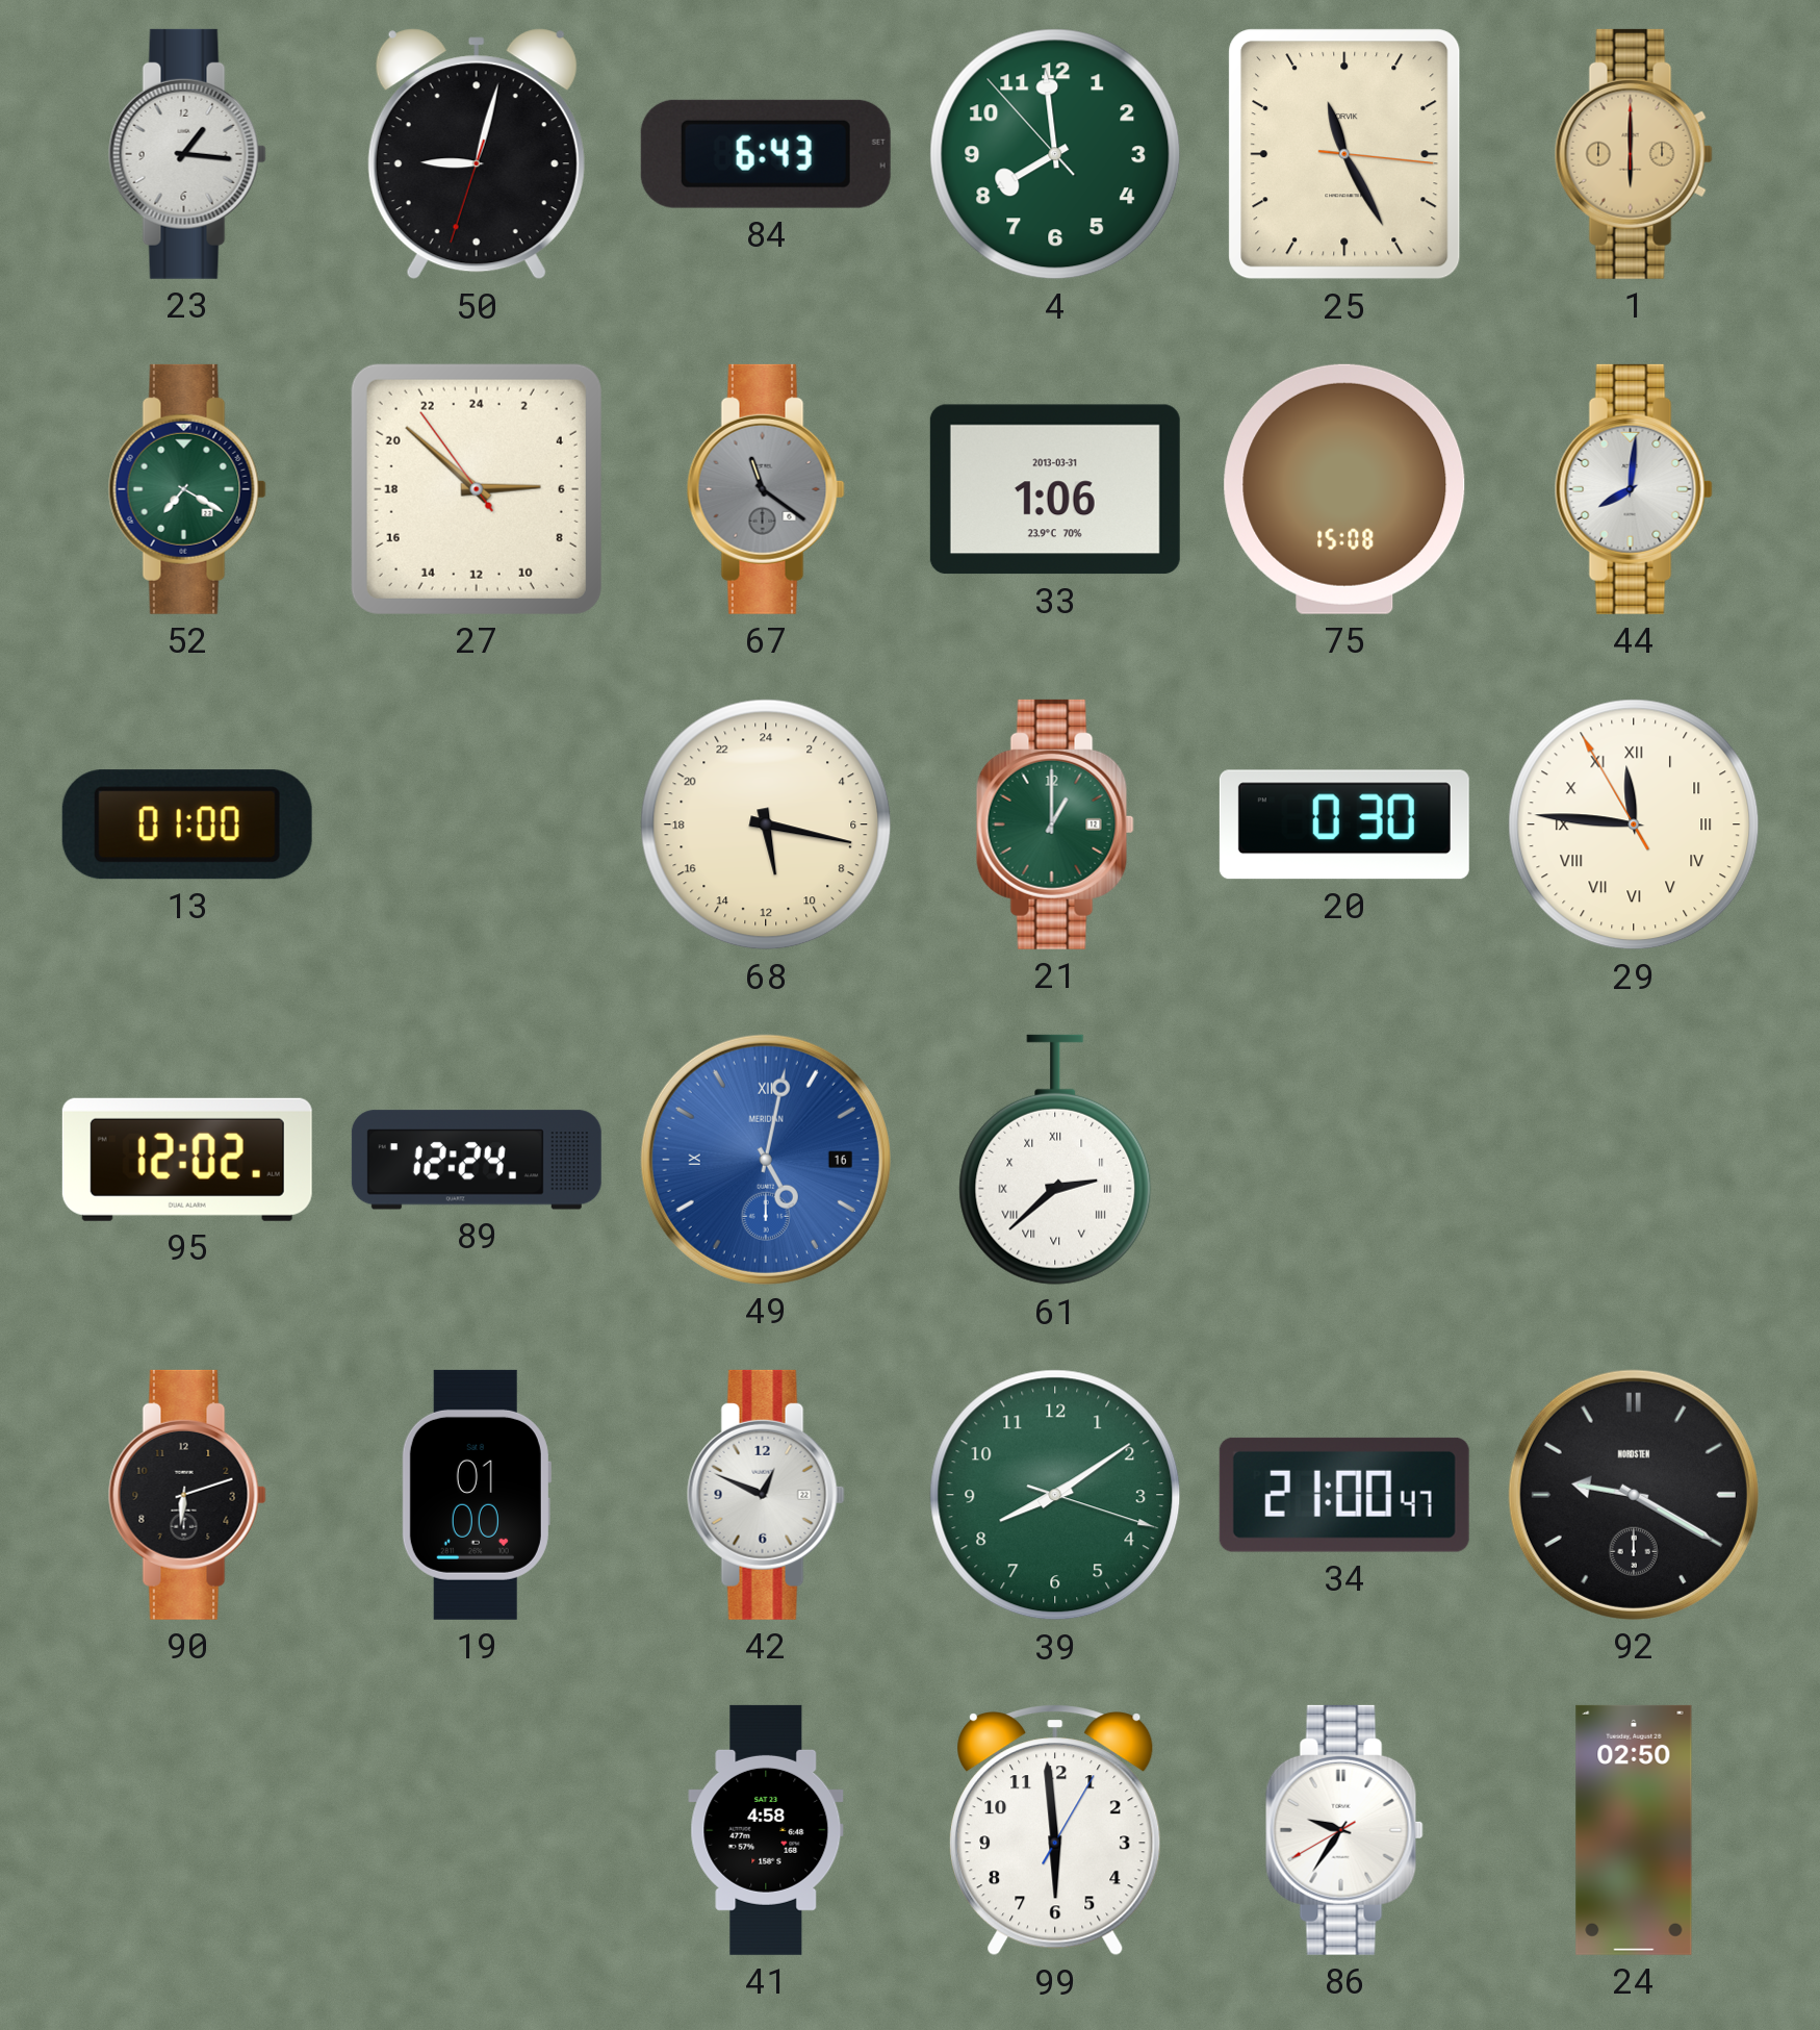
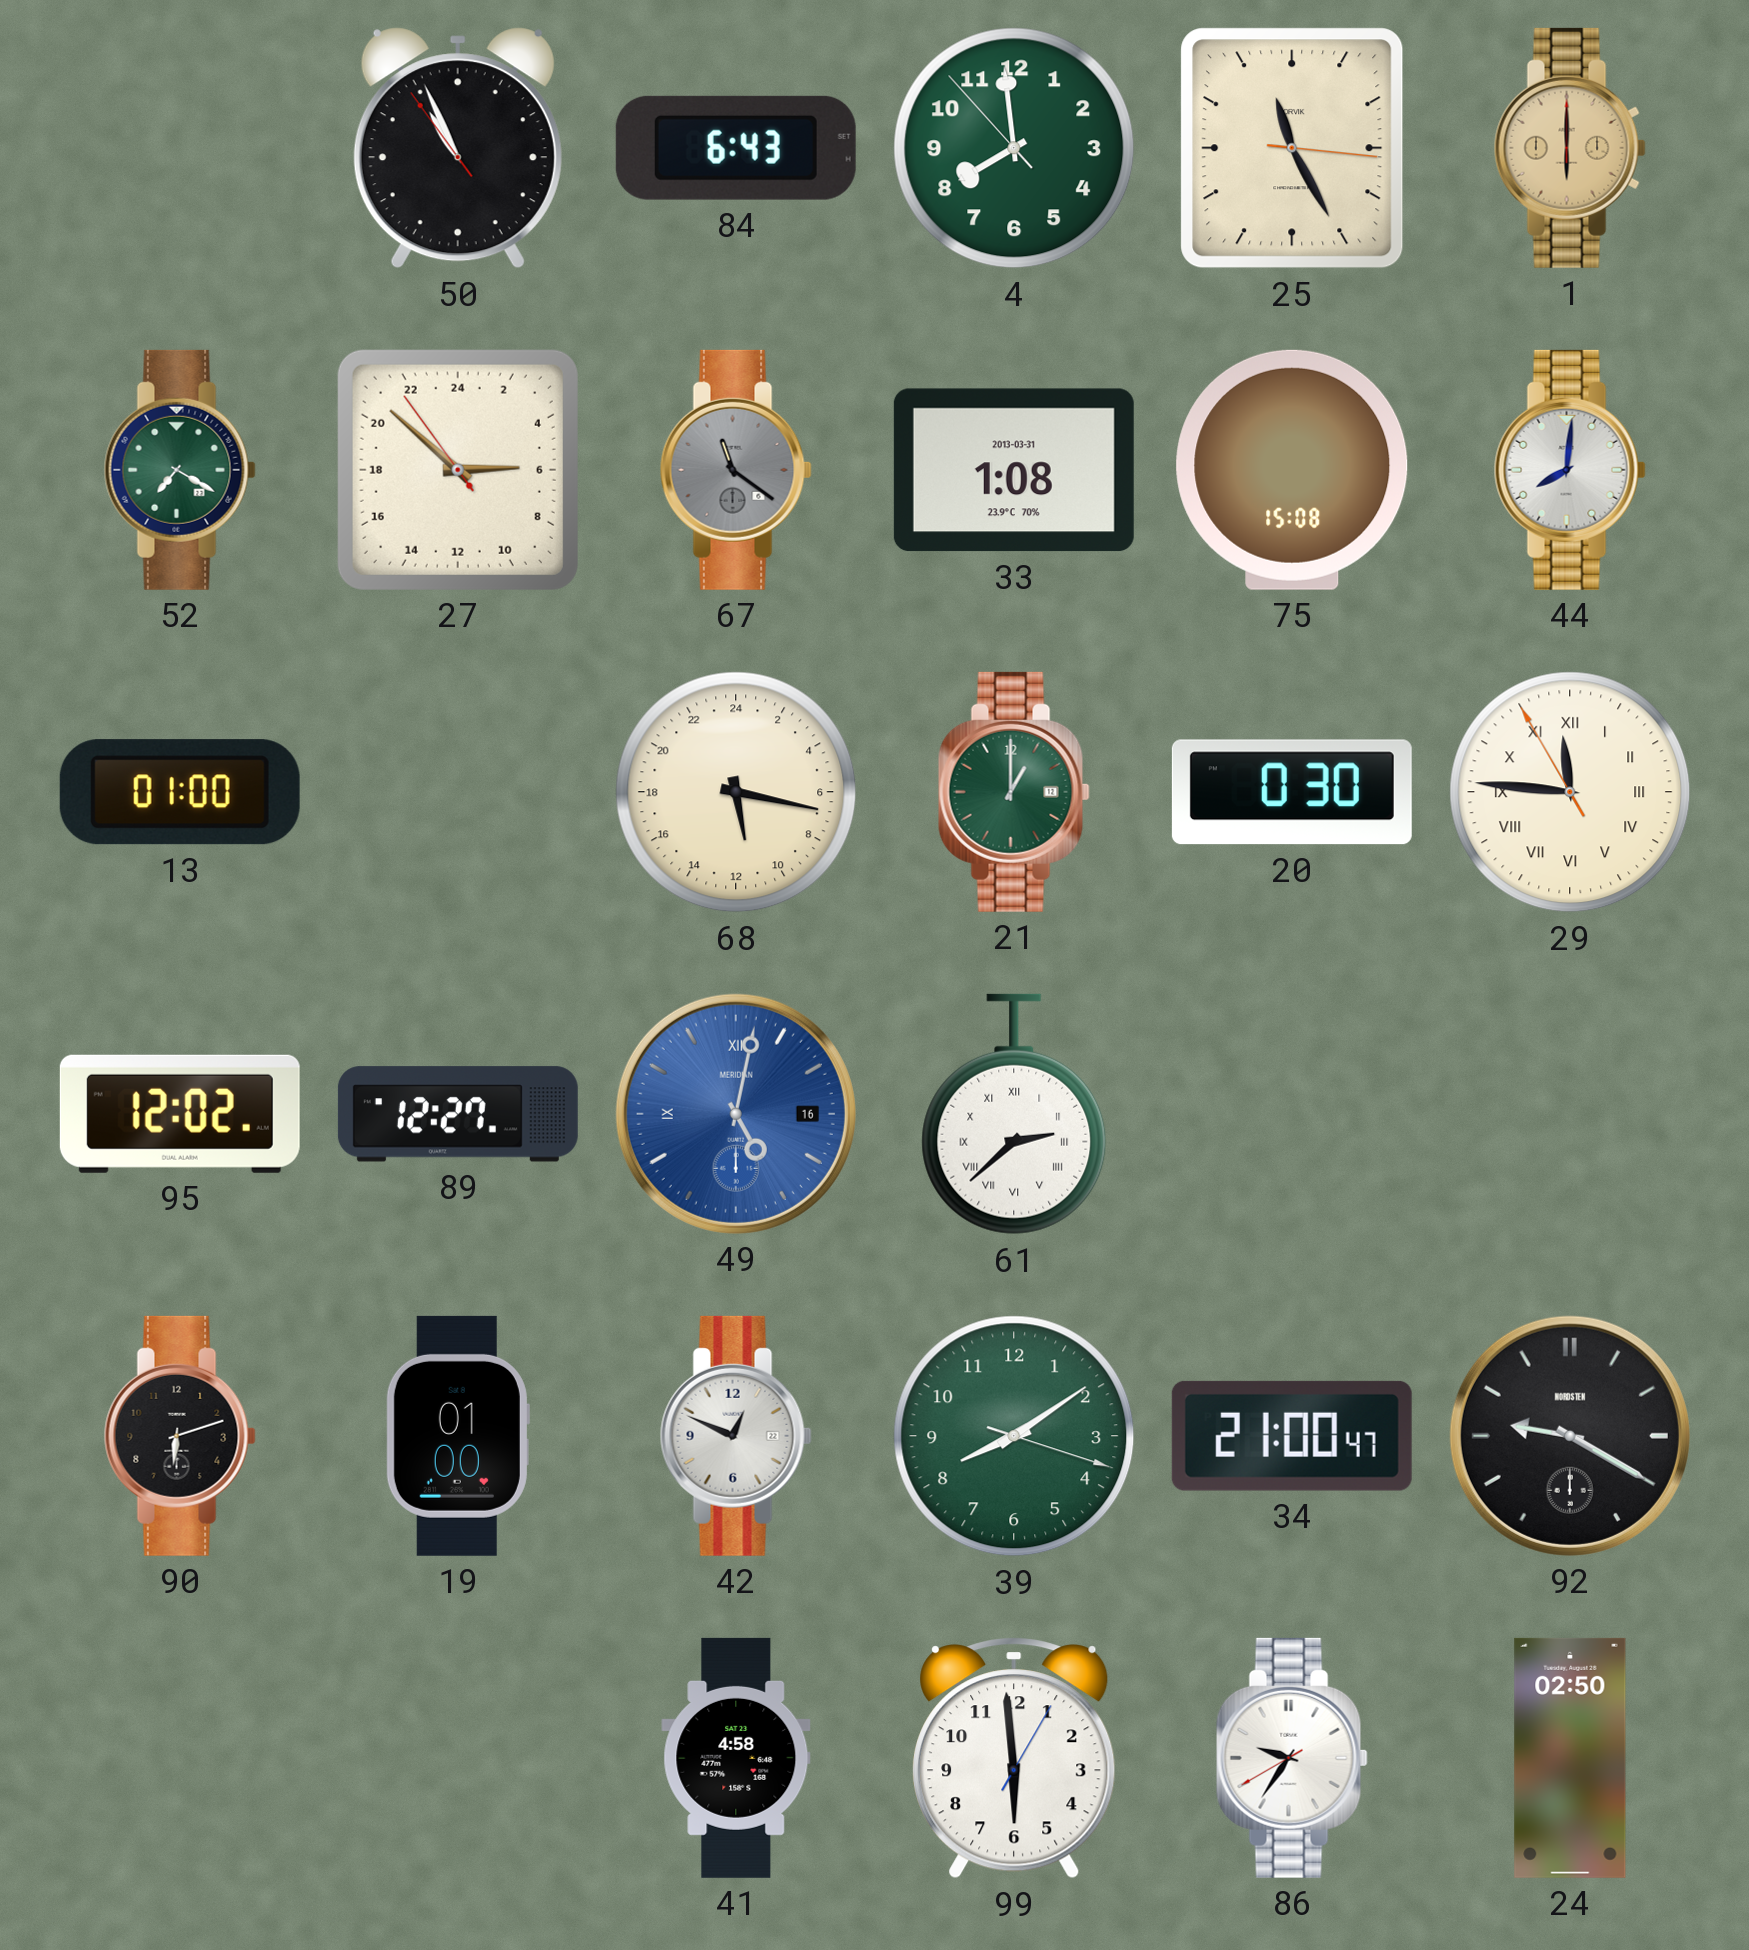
23: 1:16 -> none
50: 9:02 -> 10:55
33: 1:06 -> 1:08
89: 12:24 -> 12:27
